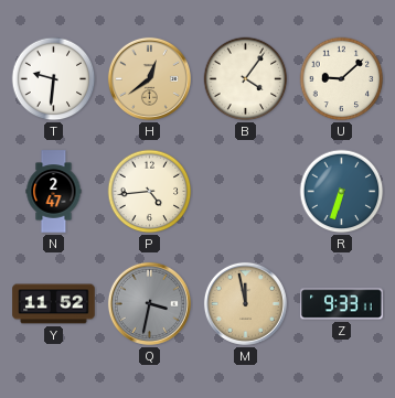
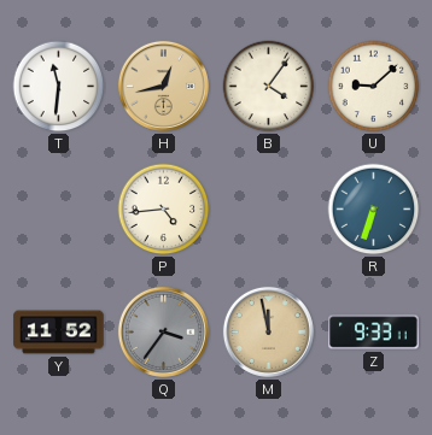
T: 9:31 -> 11:31
H: 12:39 -> 12:43
N: 2:47 -> none
Q: 3:32 -> 3:36
